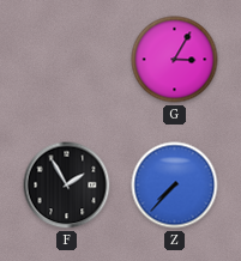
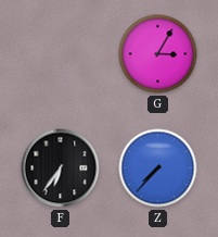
F: 1:55 -> 6:36
